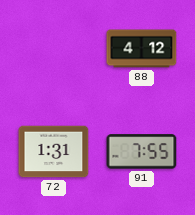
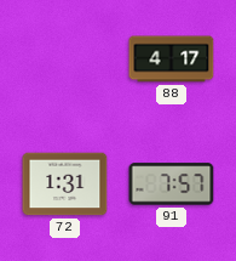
88: 4:12 -> 4:17
91: 7:55 -> 7:57
